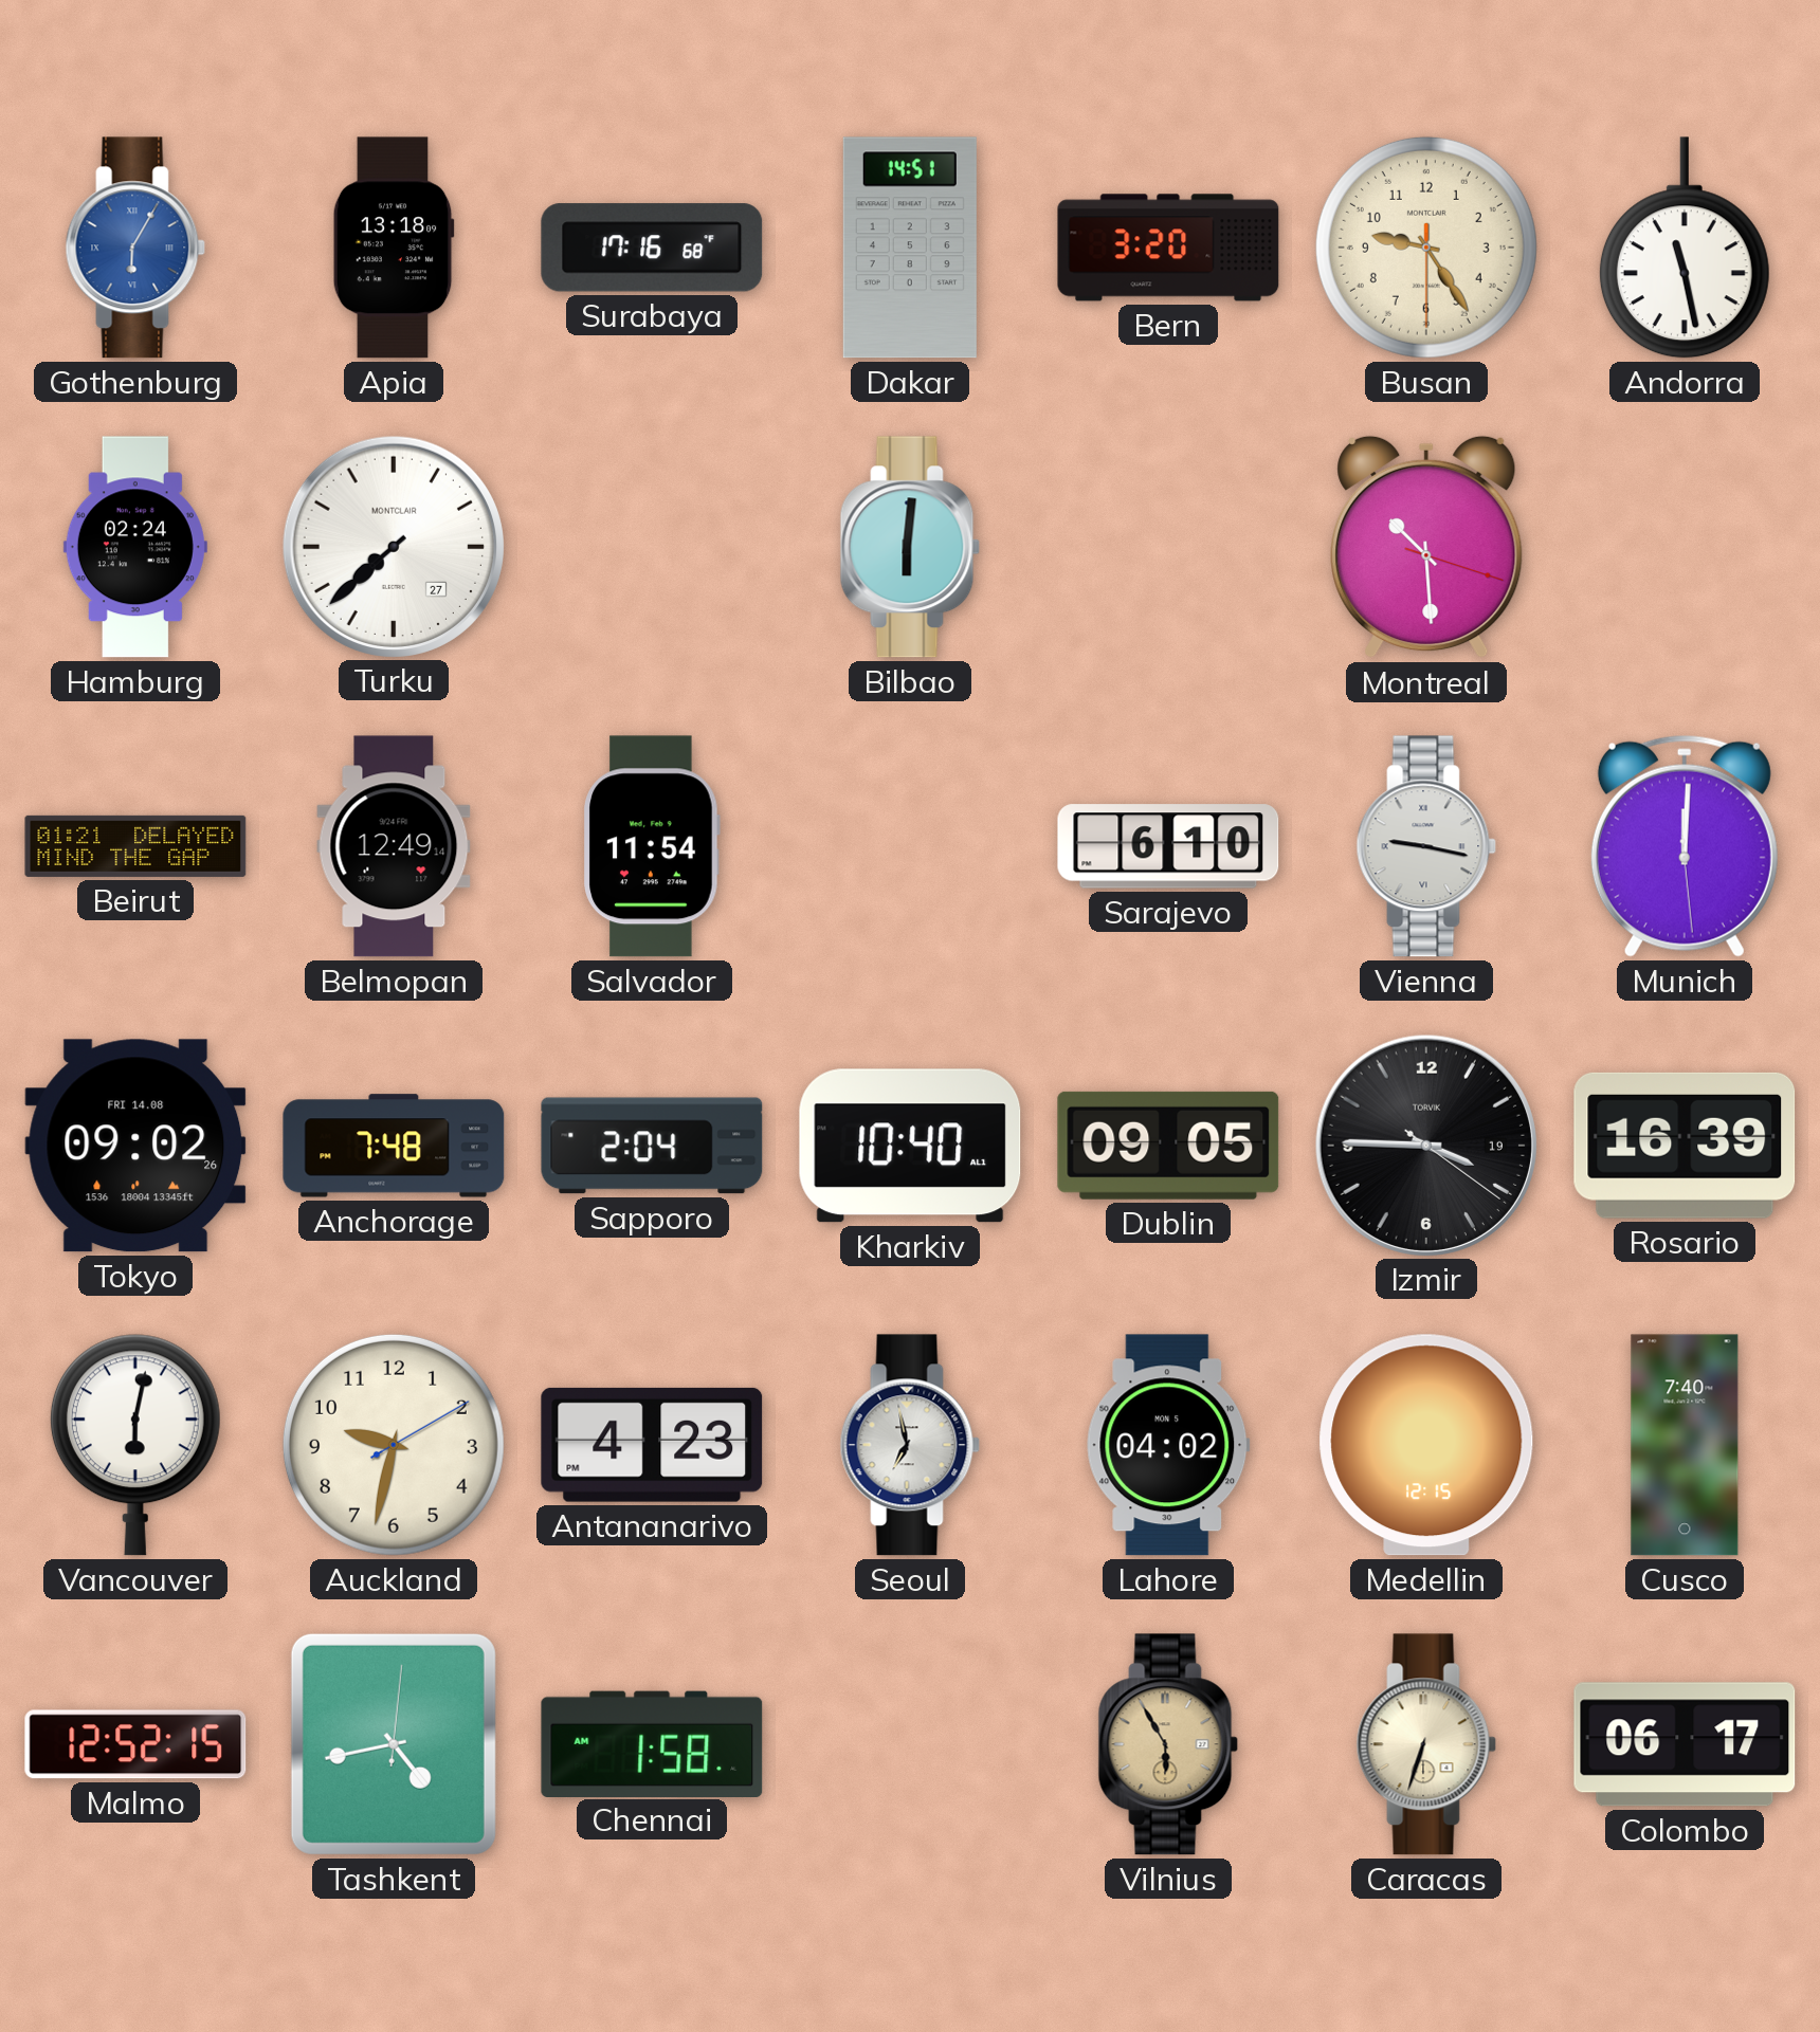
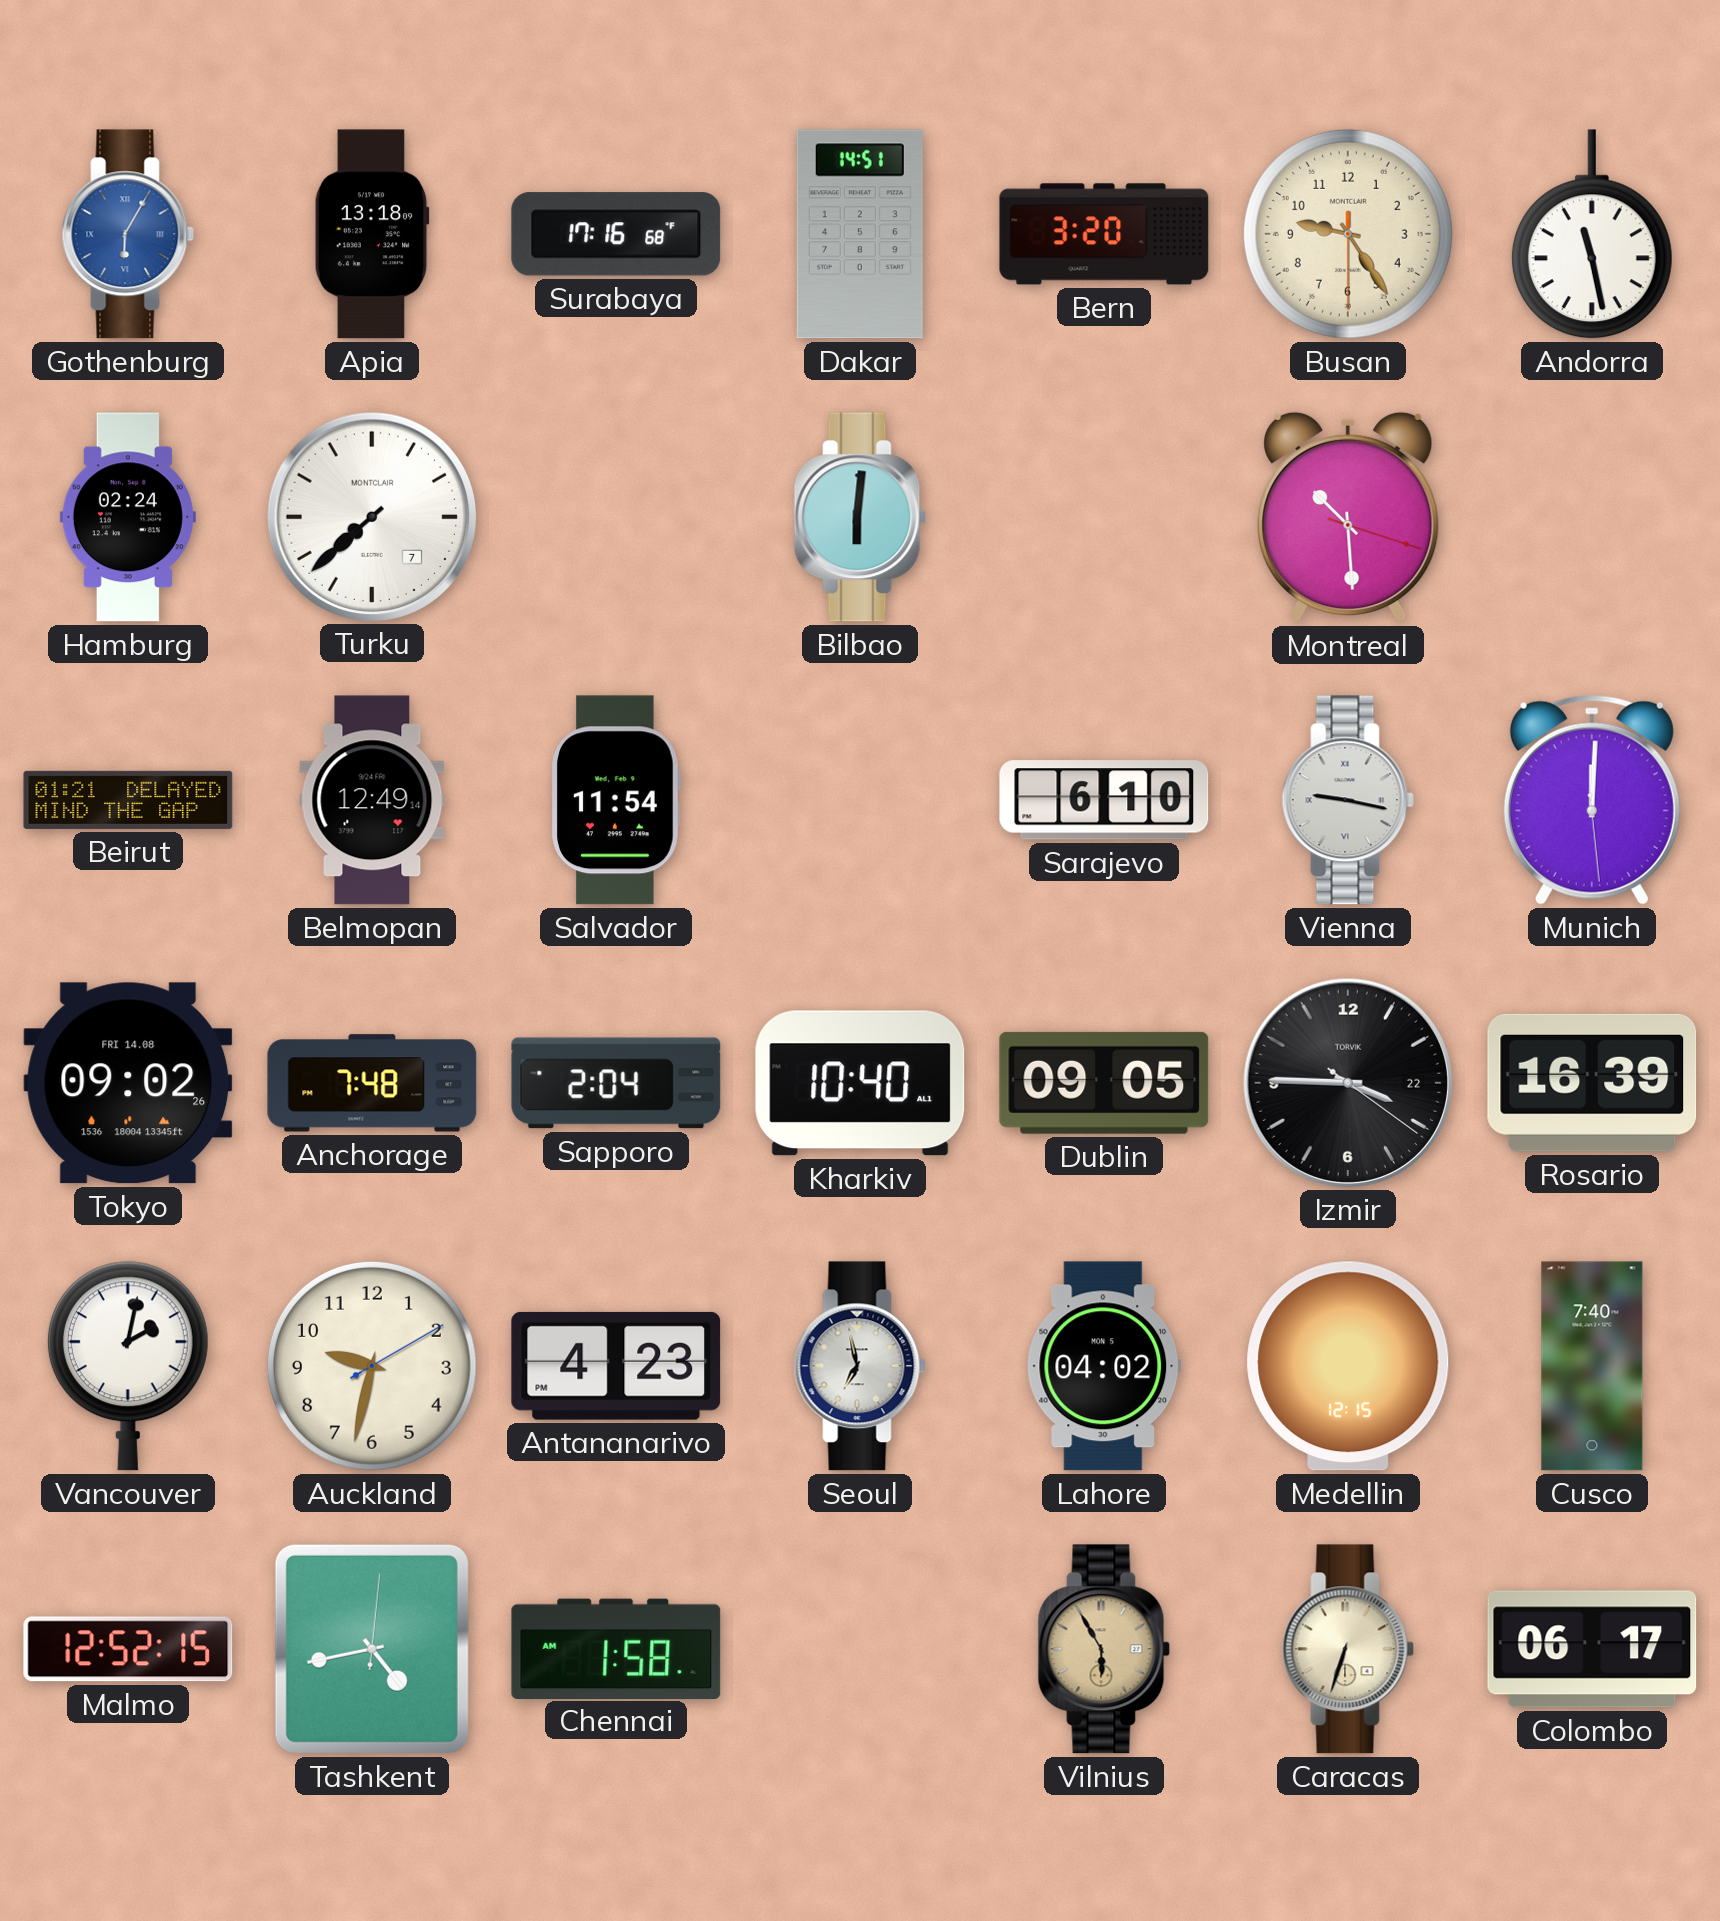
Turku date: 27 -> 7
Izmir date: 19 -> 22
Vancouver: 6:02 -> 2:02
